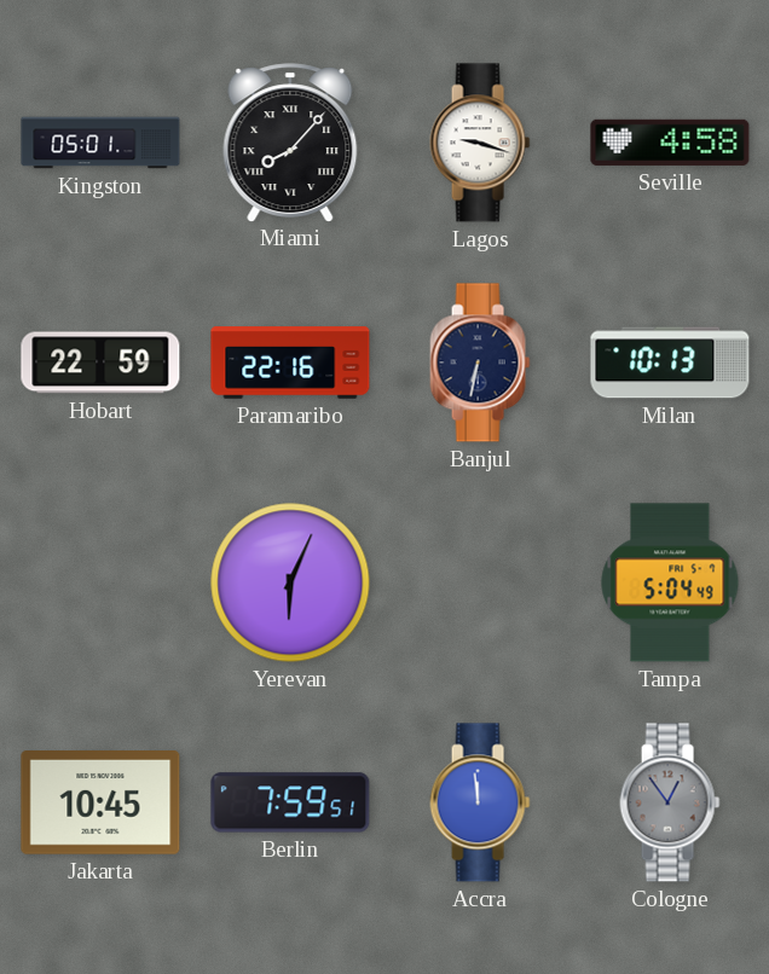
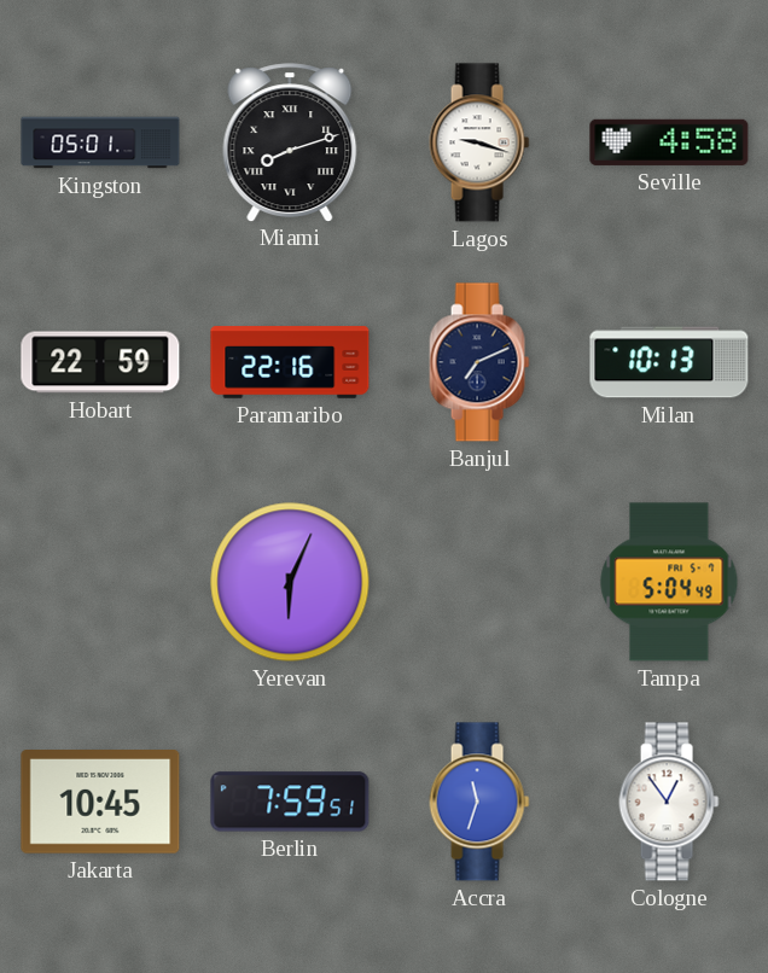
Miami: 8:07 -> 8:12
Banjul: 6:32 -> 7:11
Accra: 11:59 -> 11:33
Cologne dial: grey -> white
